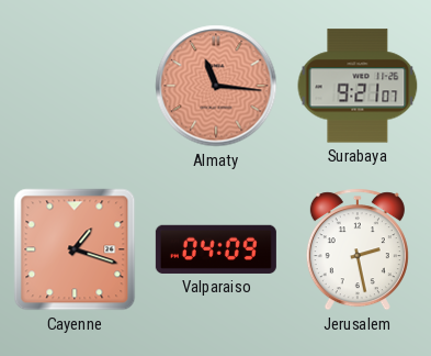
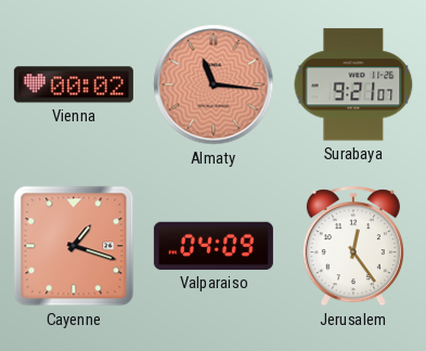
Vienna: none -> 00:02
Jerusalem: 2:28 -> 12:24
